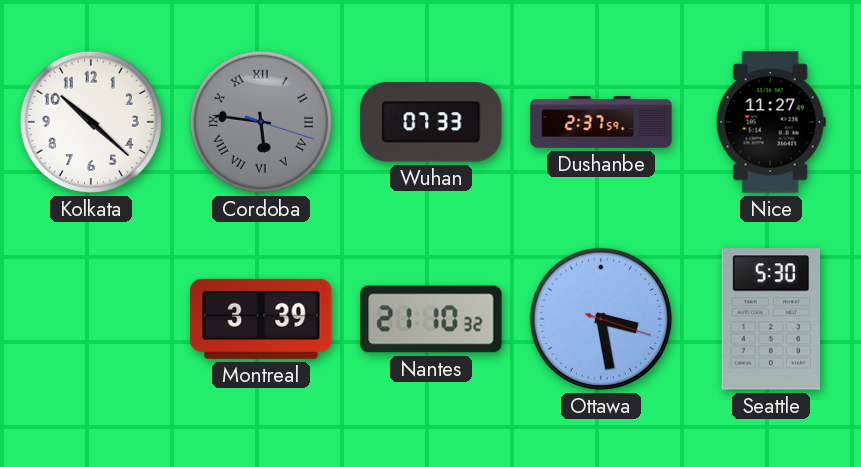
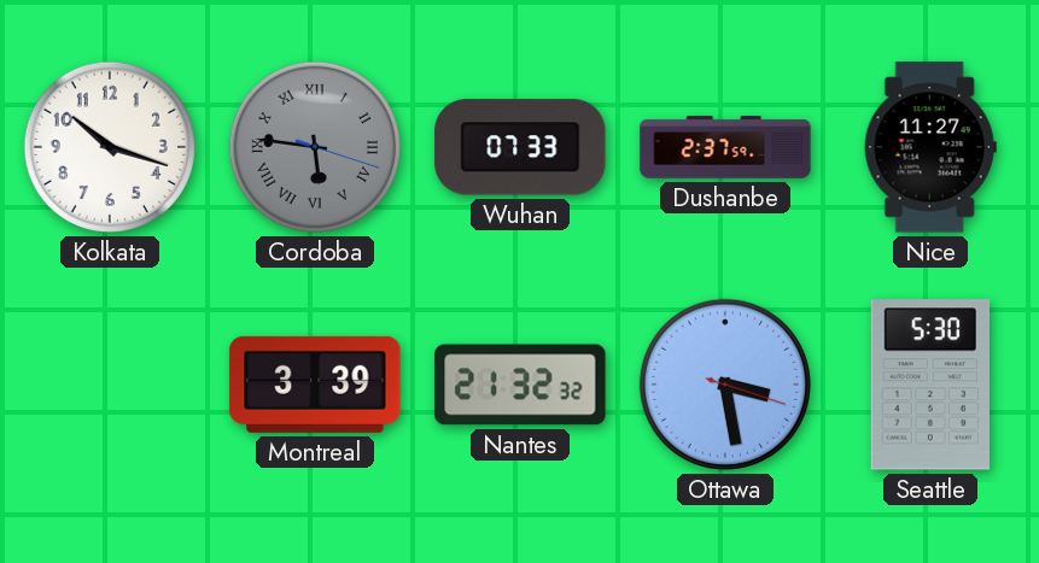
Kolkata: 10:22 -> 10:18
Nantes: 21:10 -> 21:32
